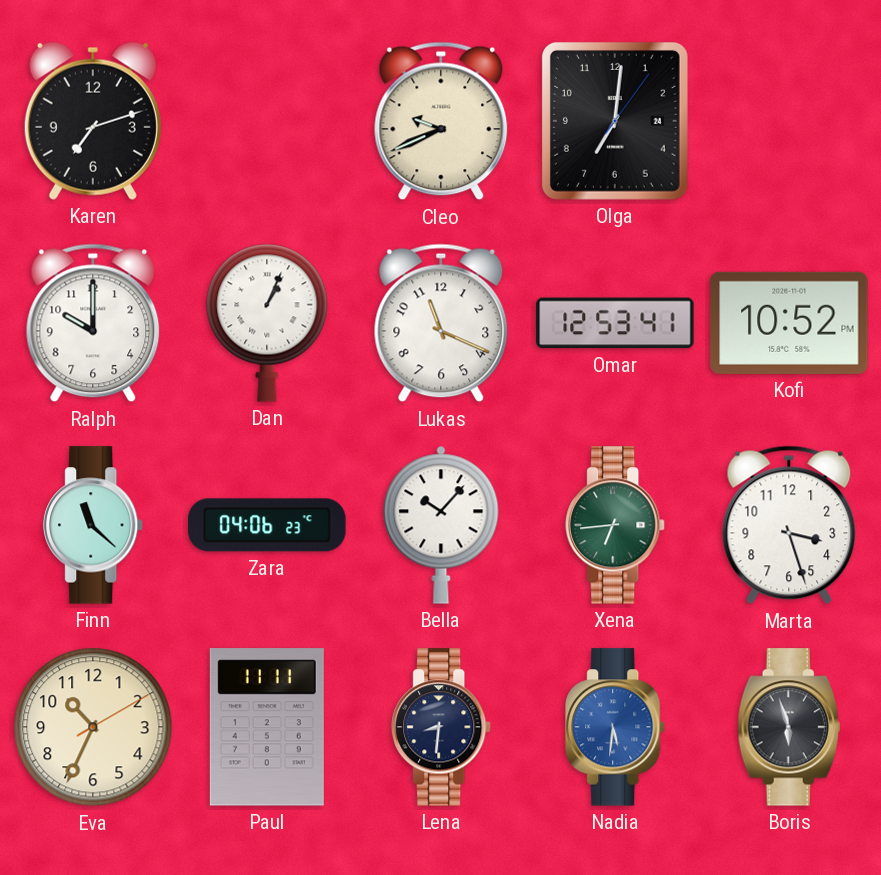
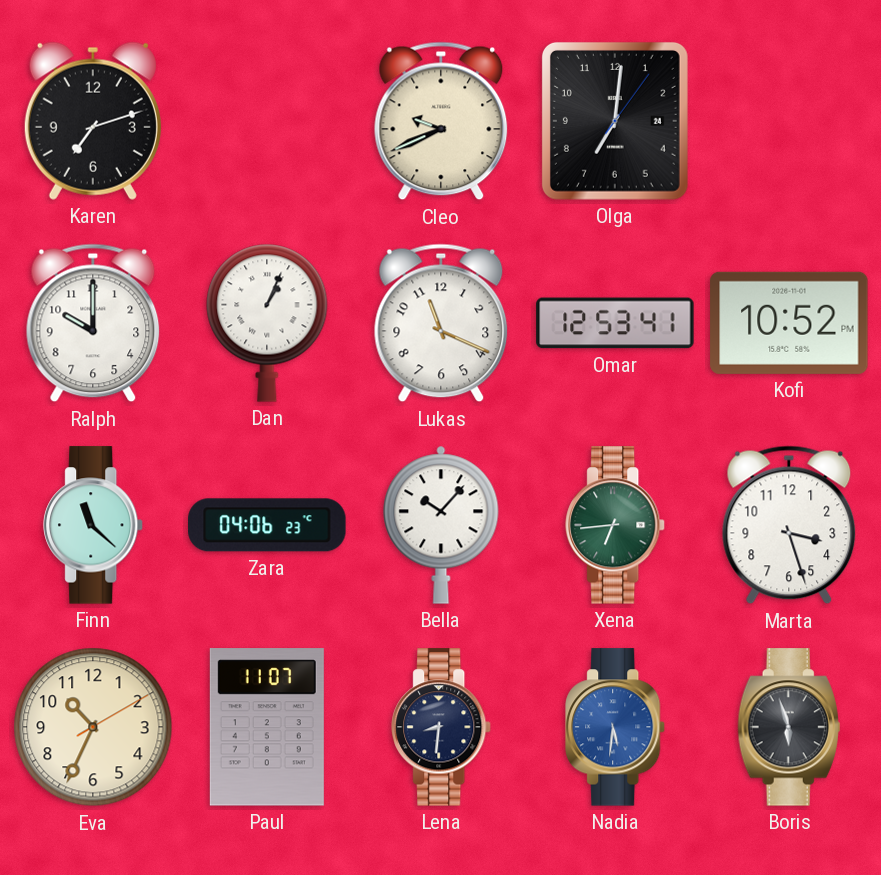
Paul: 11:11 -> 11:07
